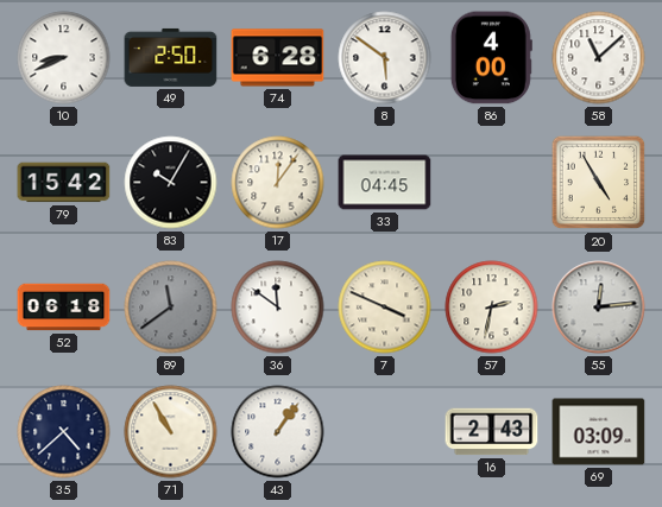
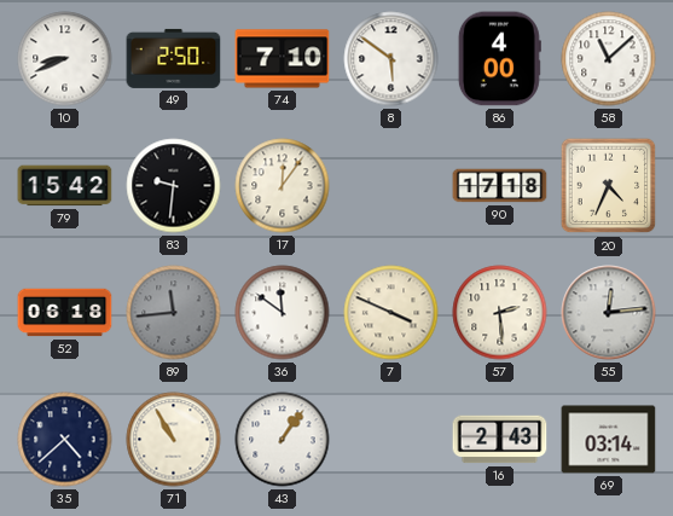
74: 6:28 -> 7:10
83: 10:05 -> 9:31
33: 04:45 -> none
90: none -> 17:18
20: 4:55 -> 4:34
89: 11:39 -> 11:44
57: 2:32 -> 2:29
69: 03:09 -> 03:14
